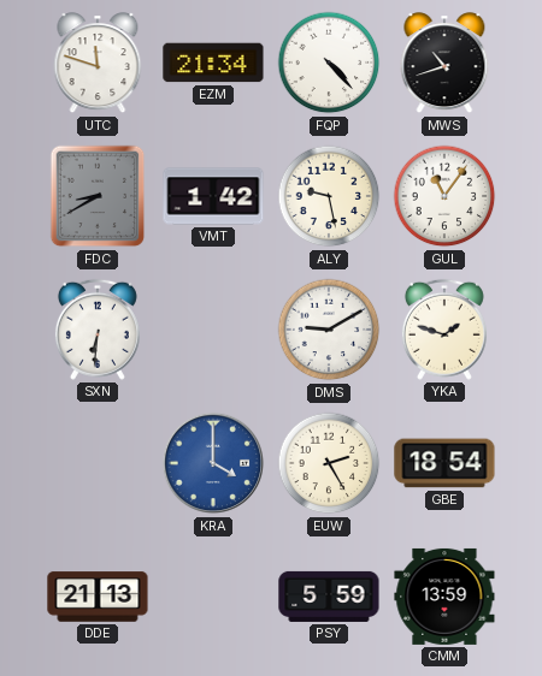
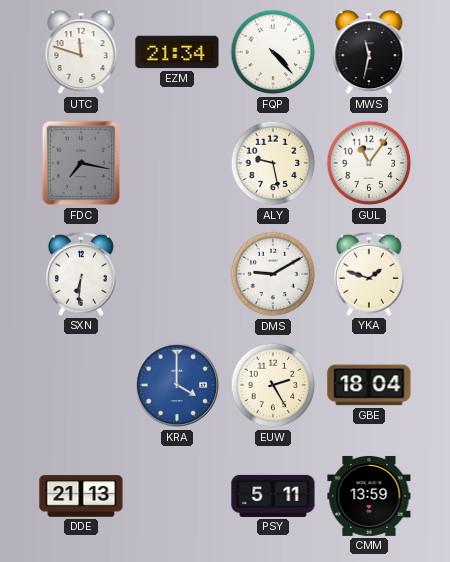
MWS: 10:42 -> 11:32
FDC: 8:40 -> 7:17
VMT: 1:42 -> none
GBE: 18:54 -> 18:04
PSY: 5:59 -> 5:11
